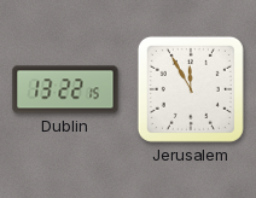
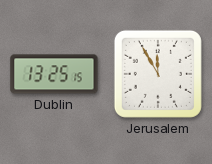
Dublin: 13:22 -> 13:25
